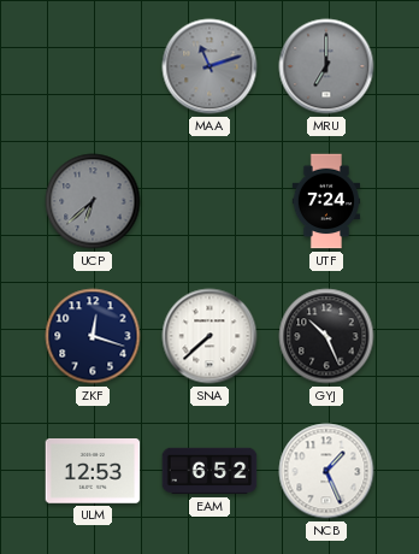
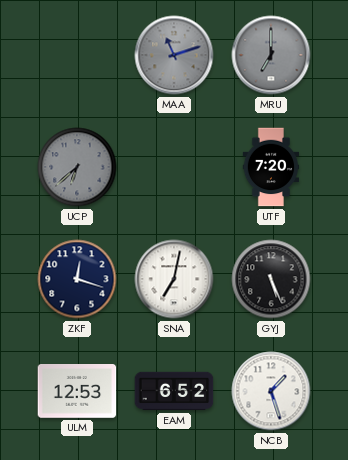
UTF: 7:24 -> 7:20
SNA: 7:38 -> 7:02
GYJ: 10:26 -> 5:26
NCB: 1:26 -> 1:27
